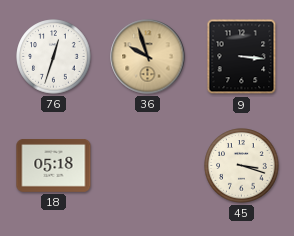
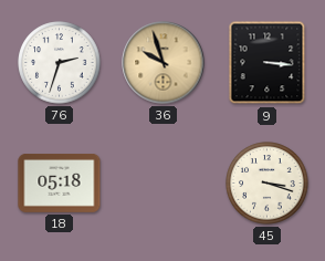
76: 12:33 -> 2:33
